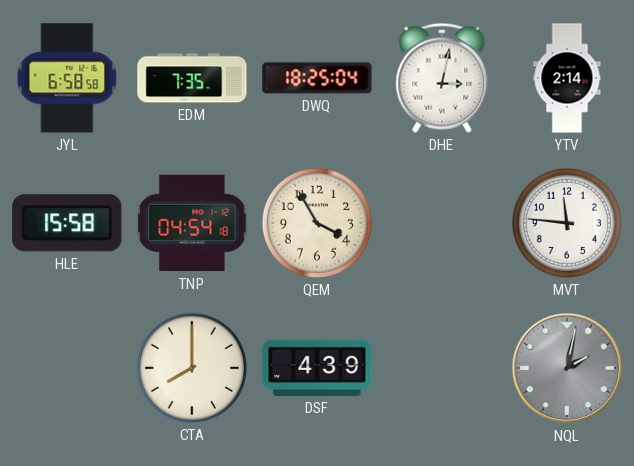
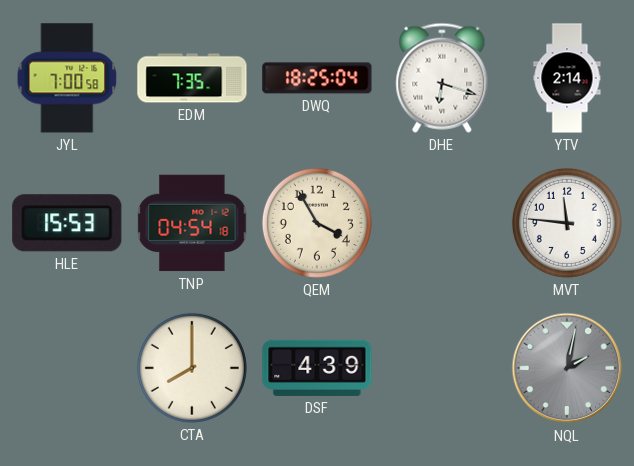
JYL: 6:58 -> 7:00
DHE: 3:02 -> 6:18
HLE: 15:58 -> 15:53
